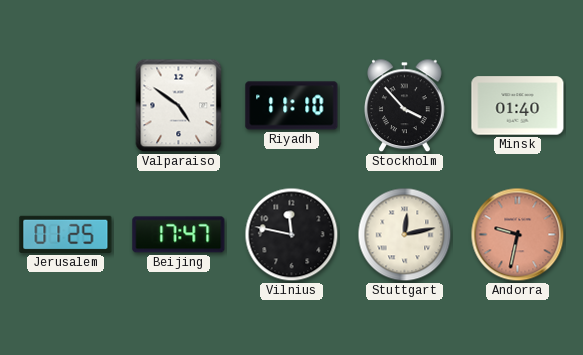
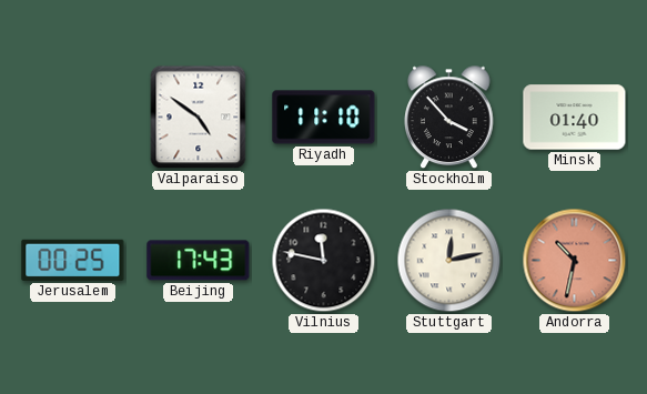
Jerusalem: 01:25 -> 00:25
Beijing: 17:47 -> 17:43
Andorra: 9:32 -> 10:32
